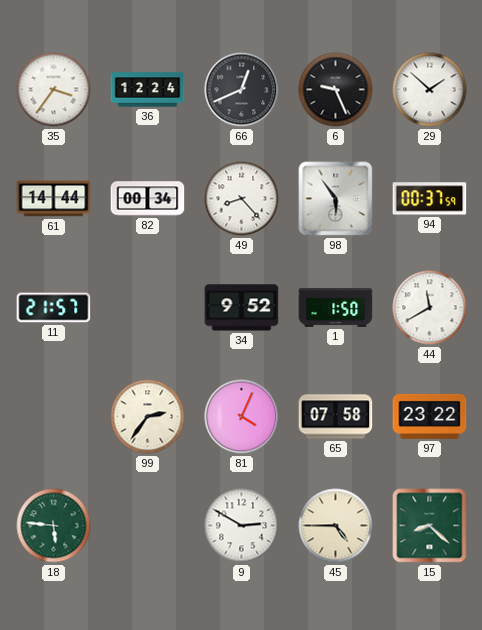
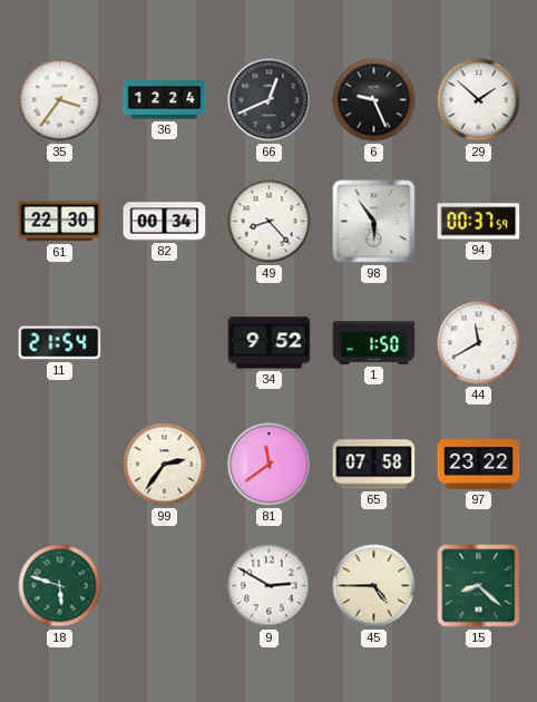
61: 14:44 -> 22:30
11: 21:57 -> 21:54
81: 4:04 -> 11:39
18: 5:46 -> 5:48
